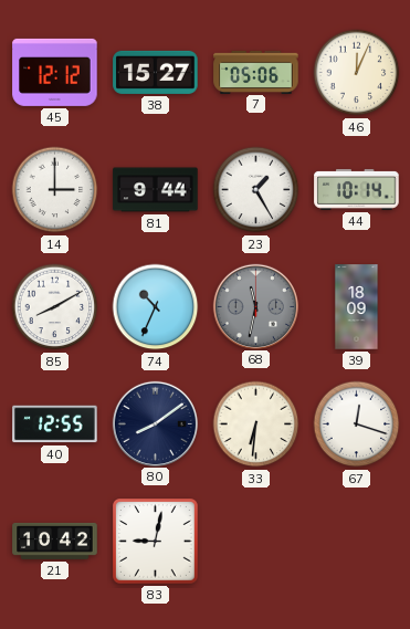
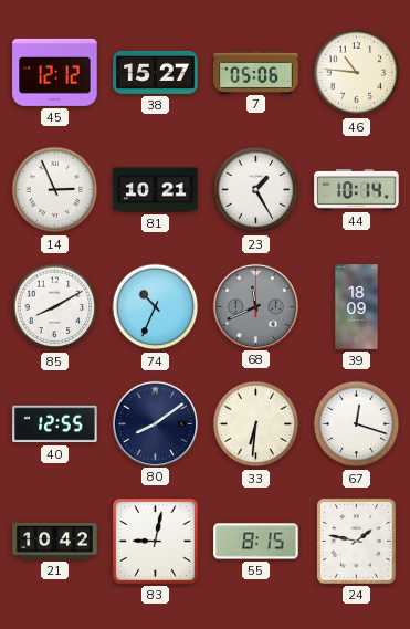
46: 12:04 -> 10:46
14: 3:00 -> 2:56
81: 9:44 -> 10:21
68: 11:32 -> 11:41
55: none -> 8:15
24: none -> 1:47
